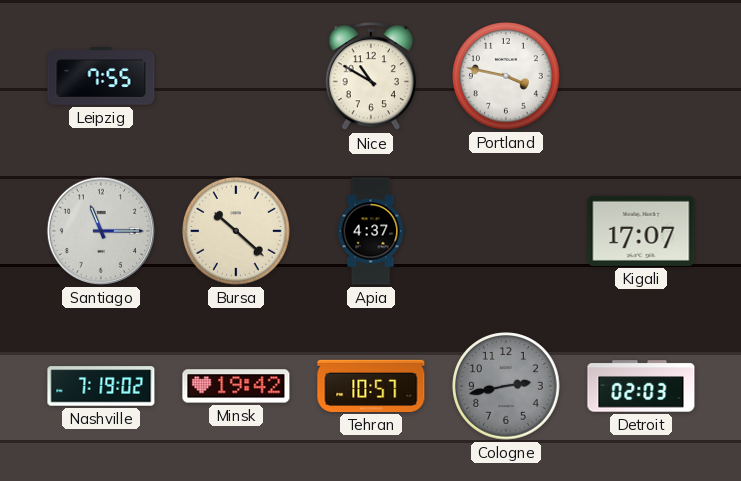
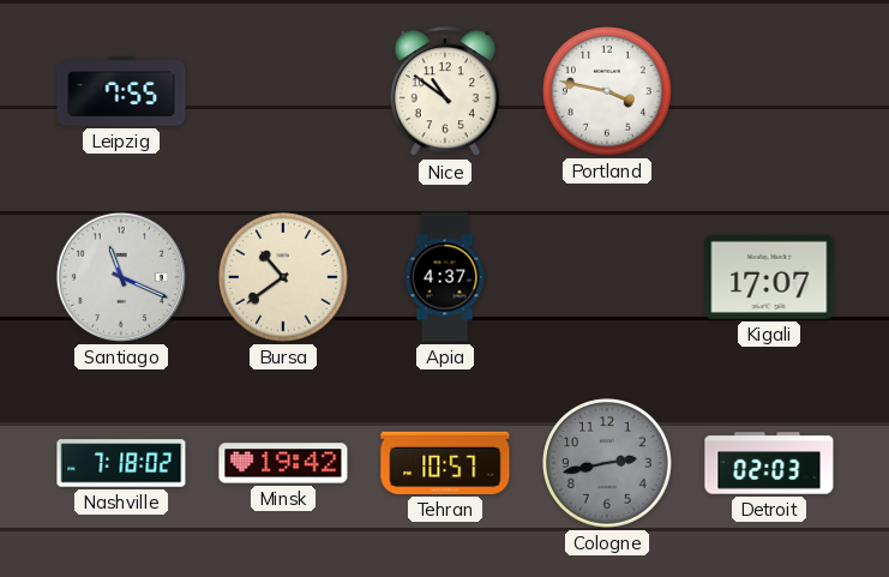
Nice: 10:50 -> 10:51
Santiago: 11:15 -> 11:19
Bursa: 10:22 -> 10:39
Nashville: 7:19 -> 7:18
